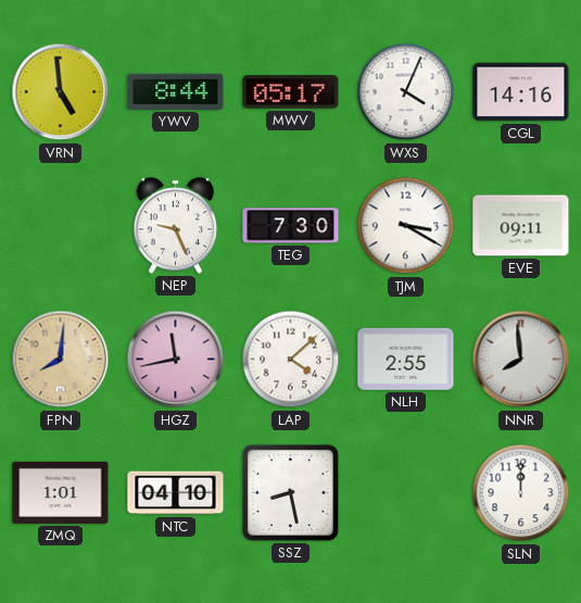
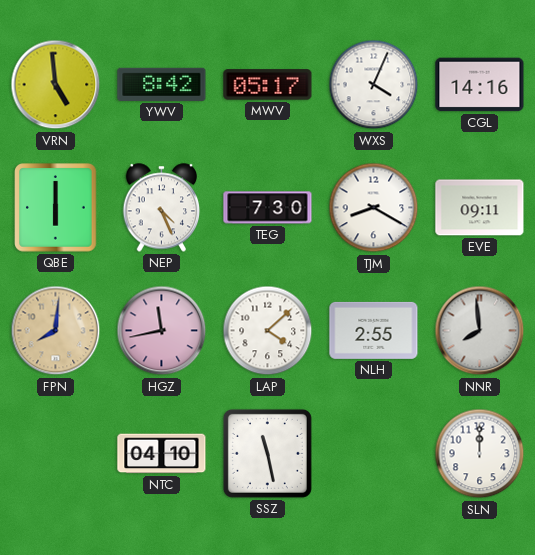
YWV: 8:44 -> 8:42
QBE: none -> 6:00
NEP: 9:26 -> 4:26
TJM: 3:20 -> 8:20
ZMQ: 1:01 -> none
SSZ: 8:28 -> 11:28
